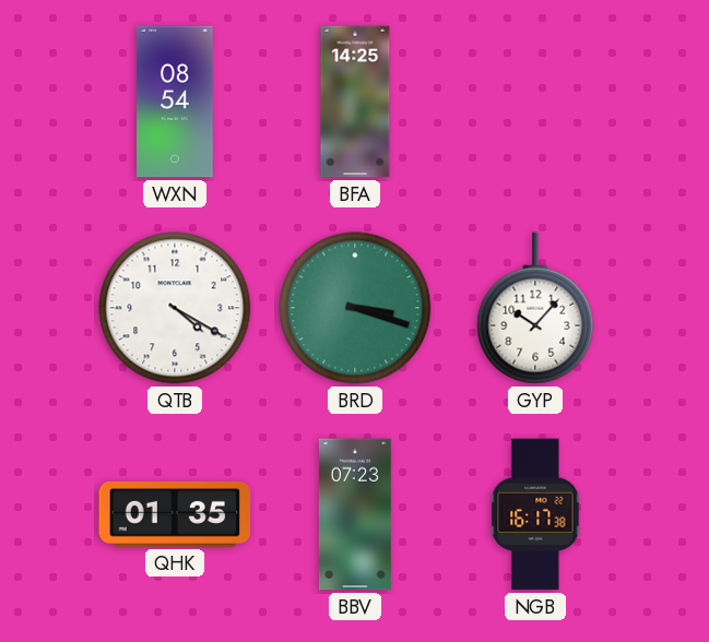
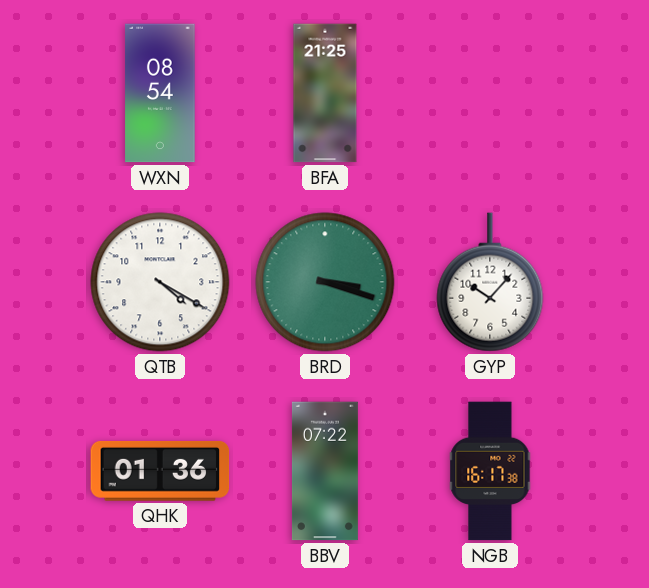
BFA: 14:25 -> 21:25
QHK: 01:35 -> 01:36
BBV: 07:23 -> 07:22
